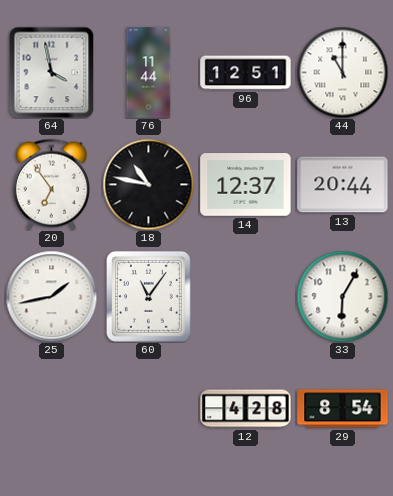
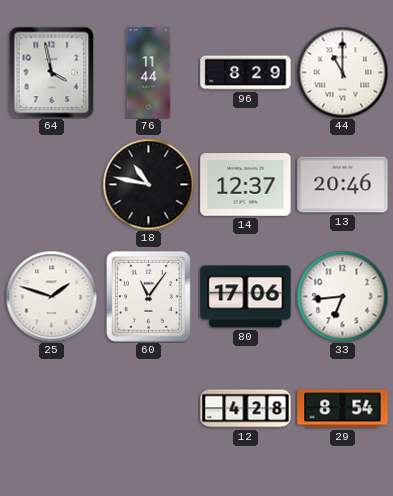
96: 12:51 -> 8:29
20: 6:54 -> none
13: 20:44 -> 20:46
25: 1:43 -> 1:48
80: none -> 17:06
33: 6:05 -> 6:44
